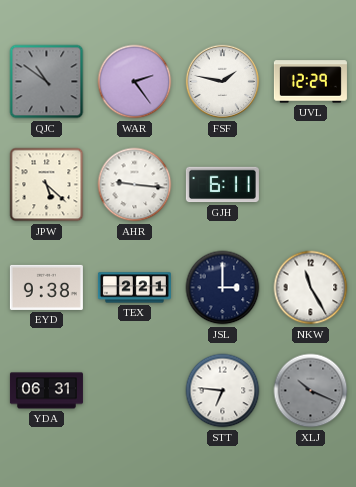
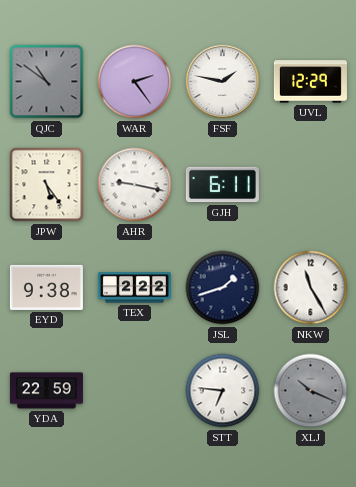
JPW: 5:22 -> 5:24
AHR: 9:16 -> 9:17
TEX: 2:21 -> 2:22
JSL: 3:00 -> 1:42
YDA: 06:31 -> 22:59
